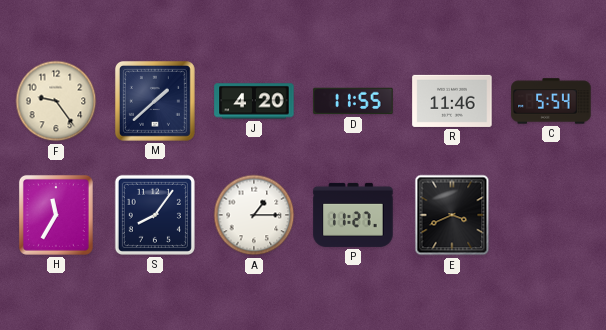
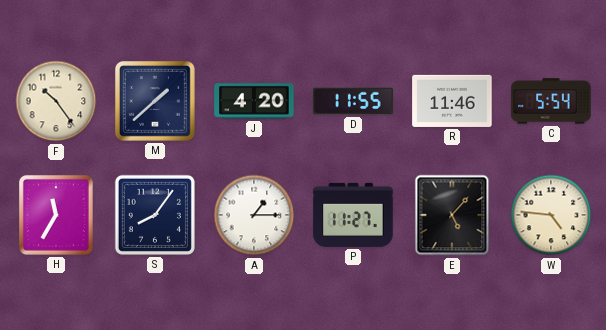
F: 9:24 -> 10:24
E: 3:41 -> 5:07
W: none -> 4:46
